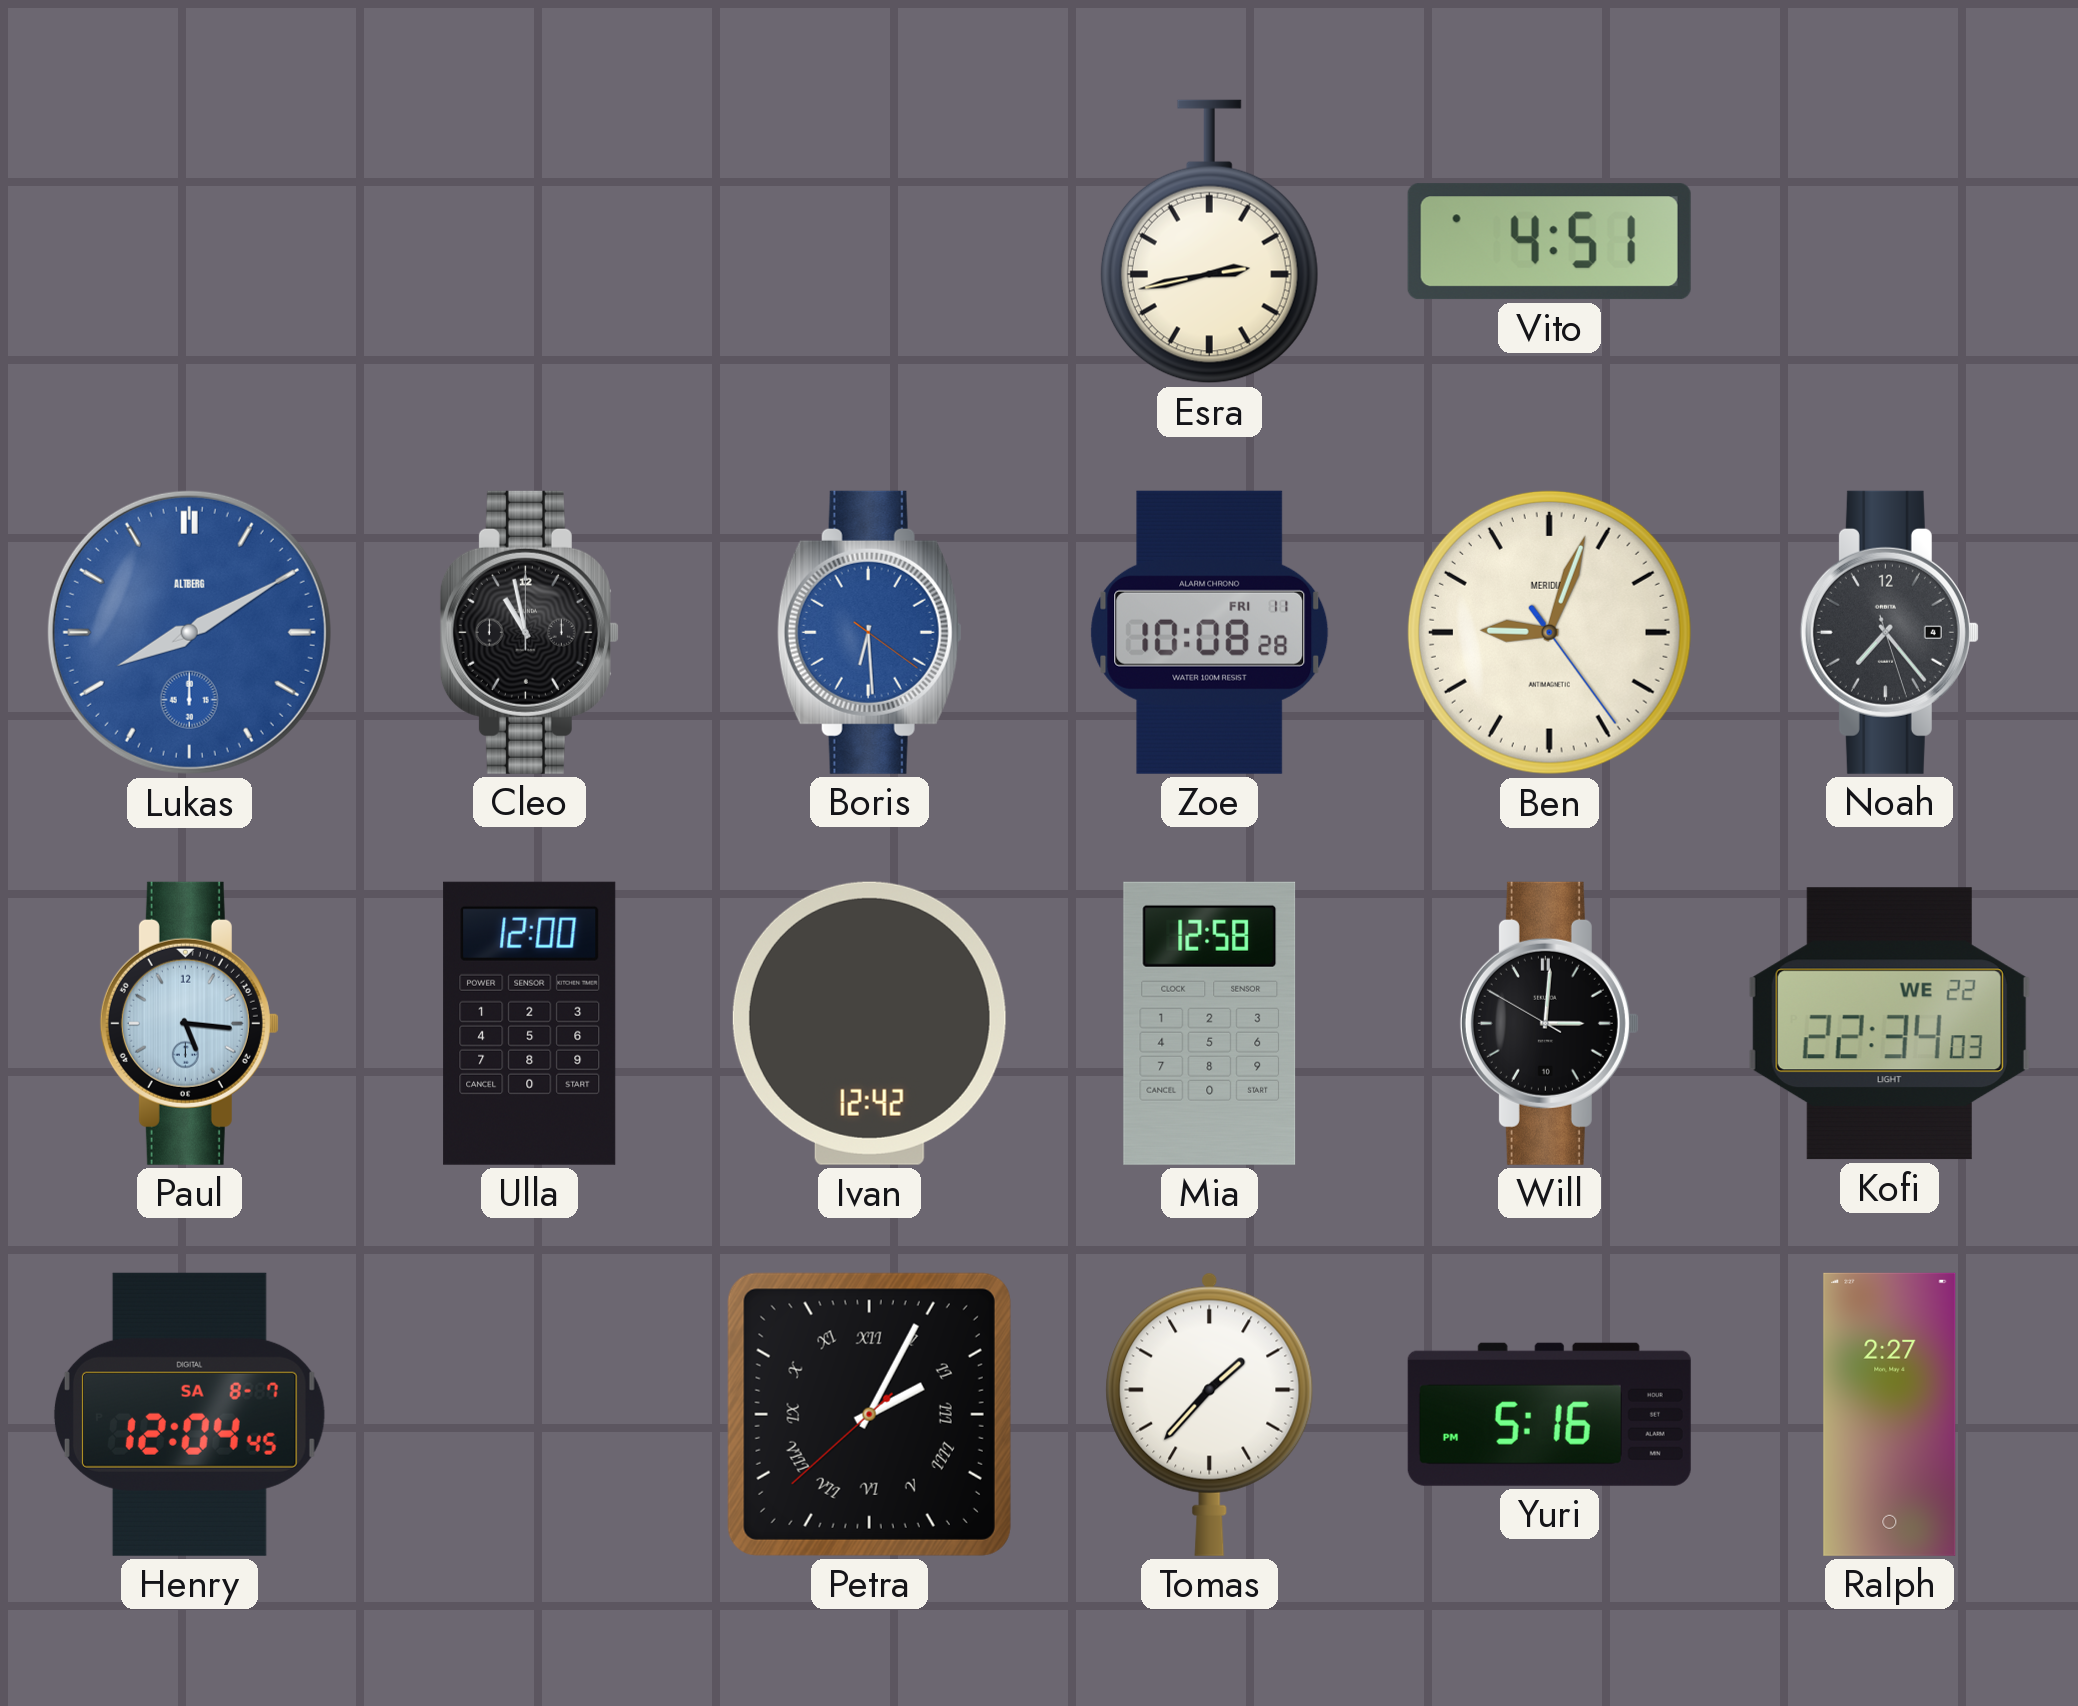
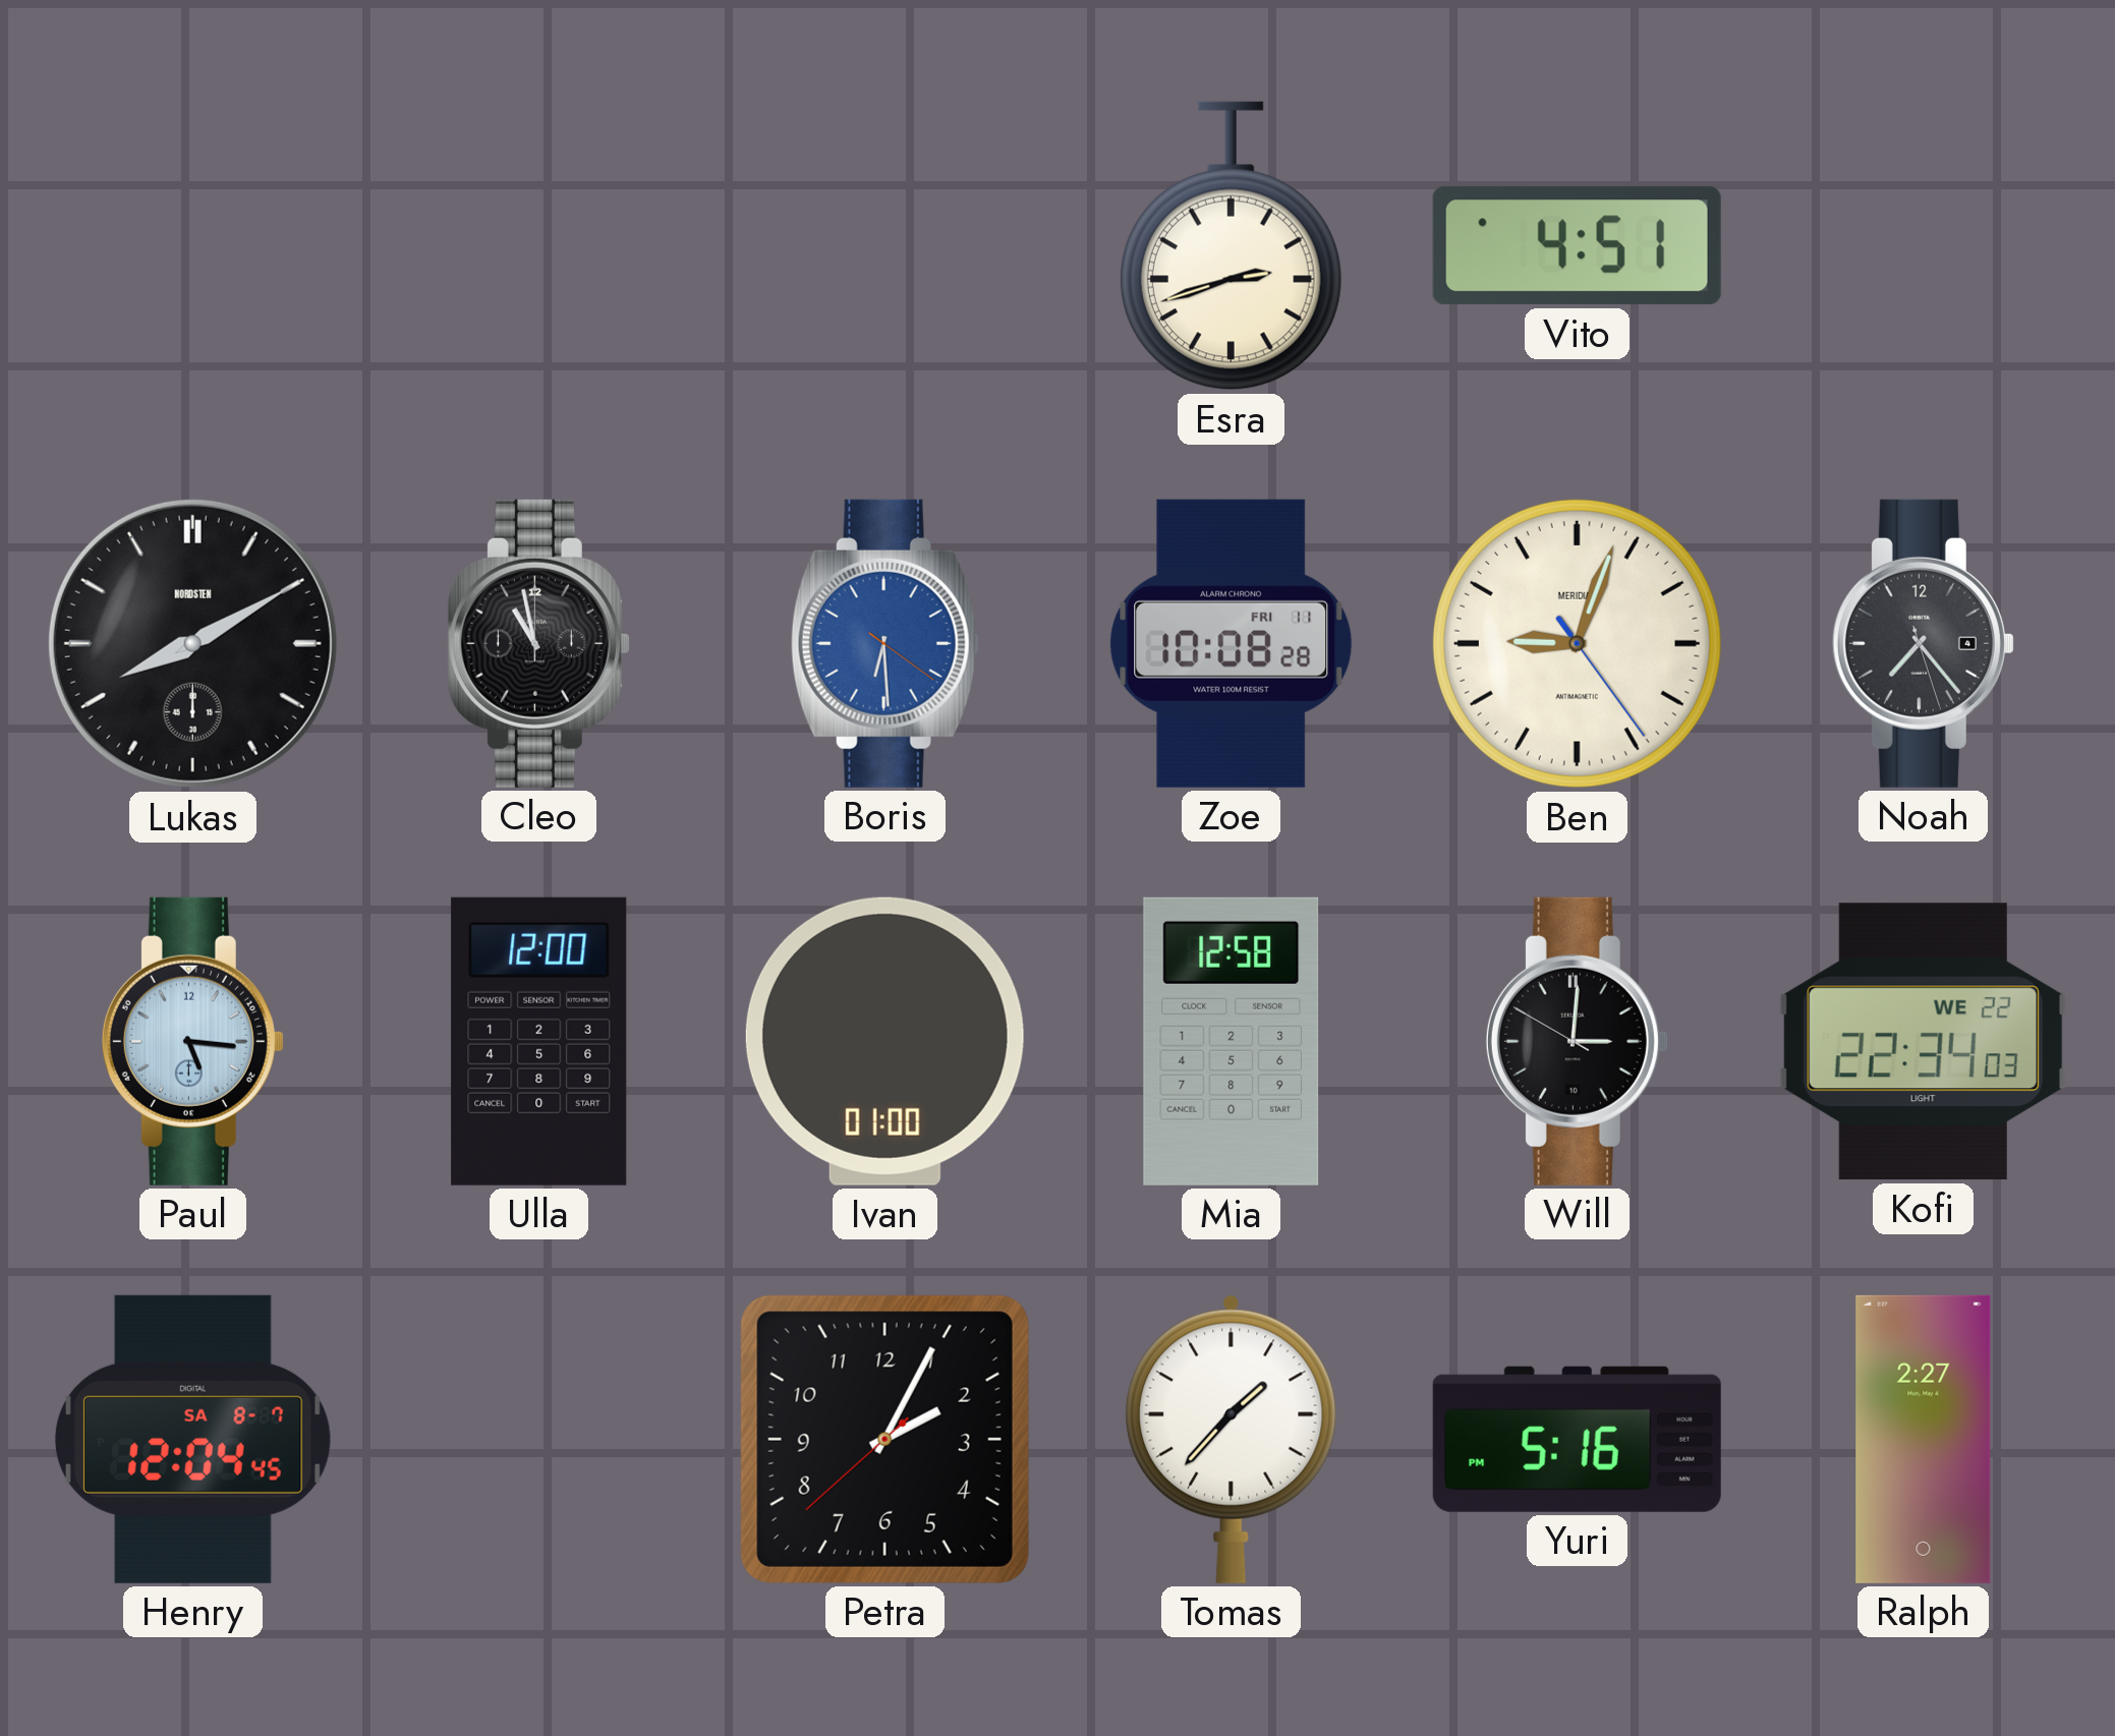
Esra: 2:43 -> 2:42
Lukas dial: blue -> black
Lukas brand: ALTBERG -> NORDSTEN
Ivan: 12:42 -> 01:00
Petra numerals: Roman -> Arabic
